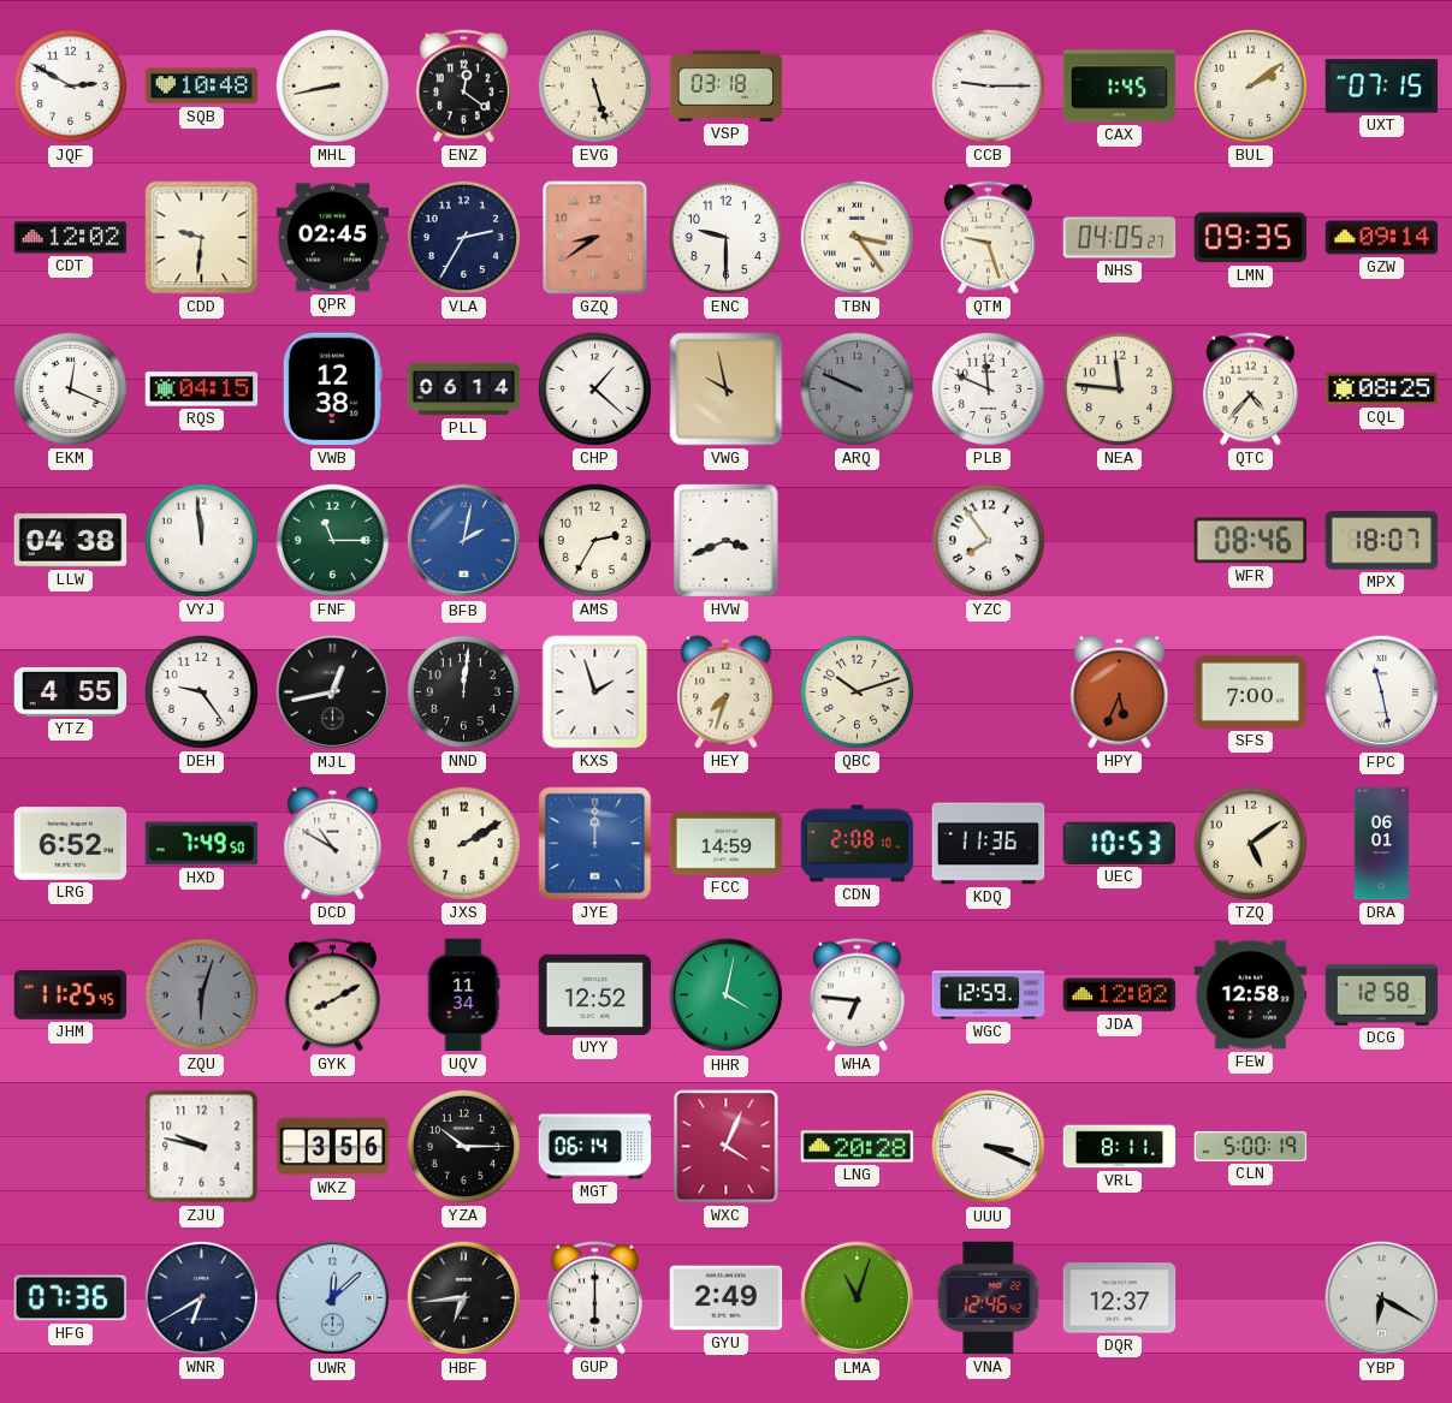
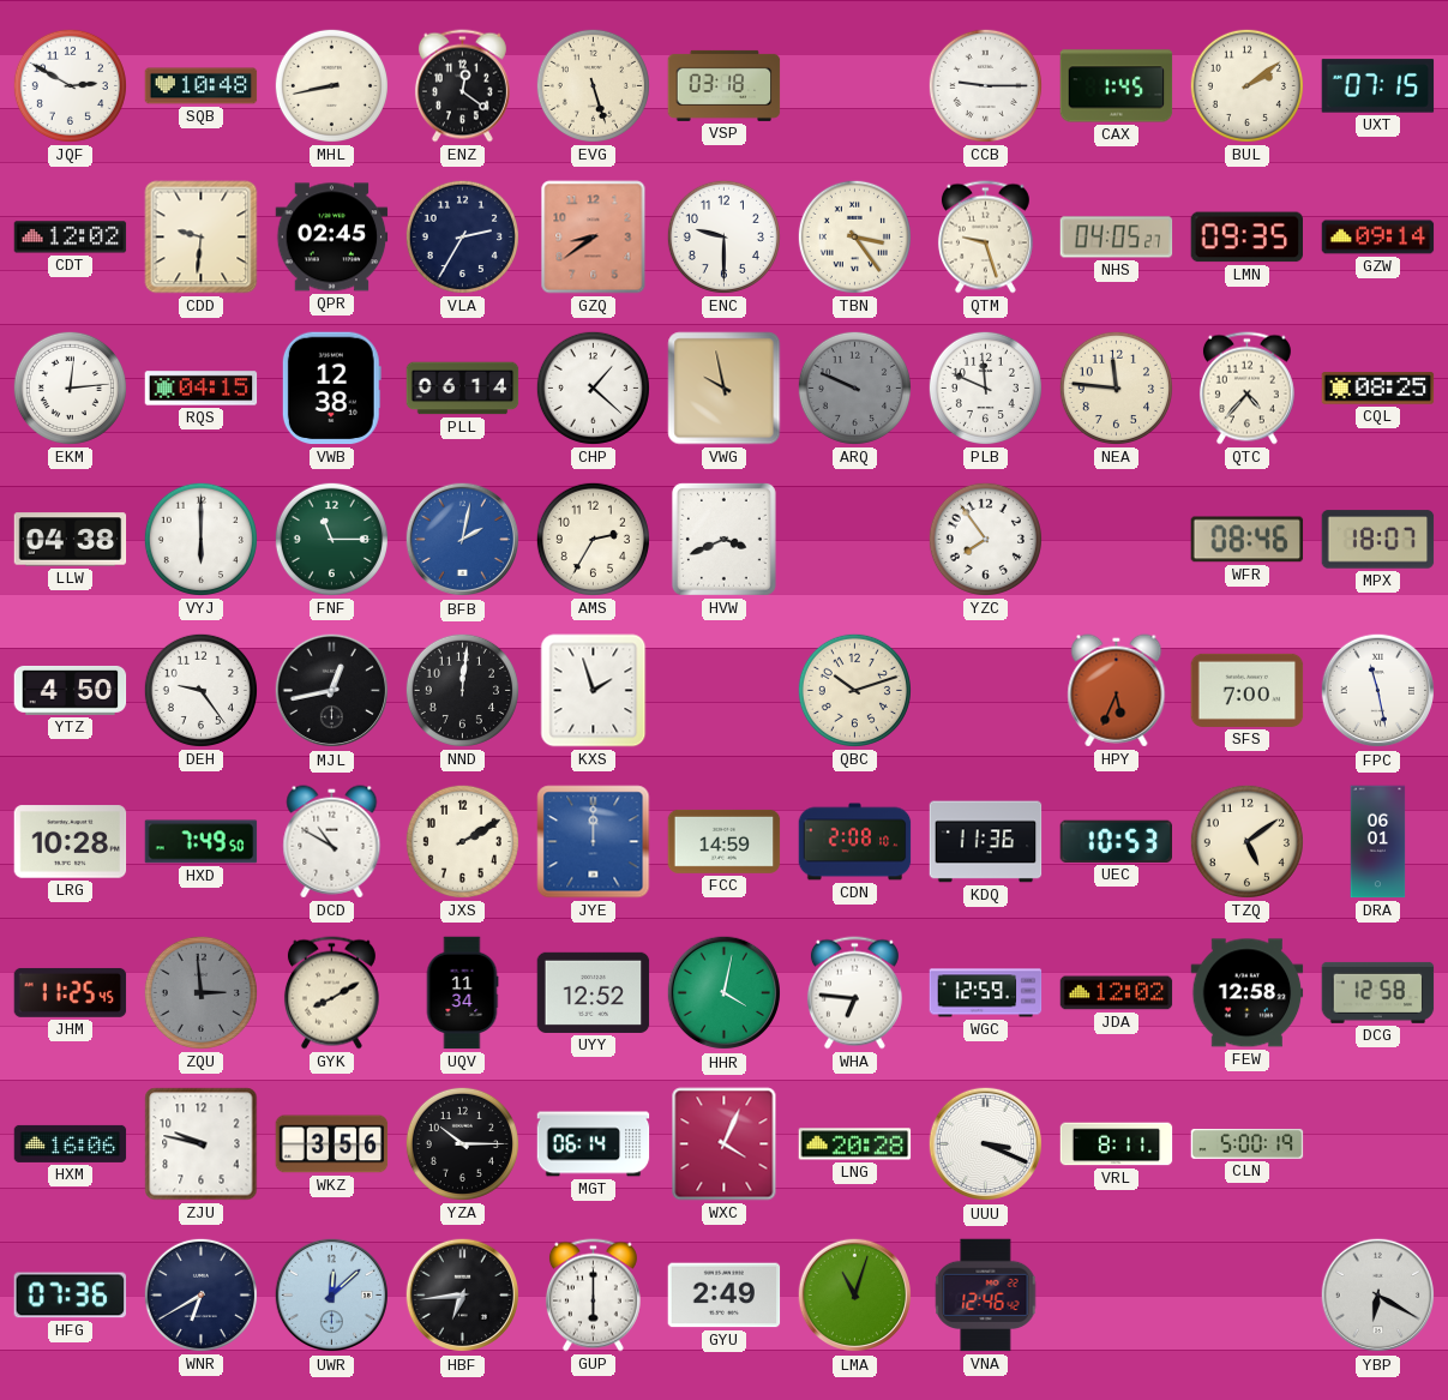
EKM: 12:19 -> 12:14
VYJ: 11:59 -> 6:00
YTZ: 4:55 -> 4:50
HEY: 7:33 -> none
LRG: 6:52 -> 10:28
ZQU: 6:03 -> 2:59
HXM: none -> 16:06
DQR: 12:37 -> none
